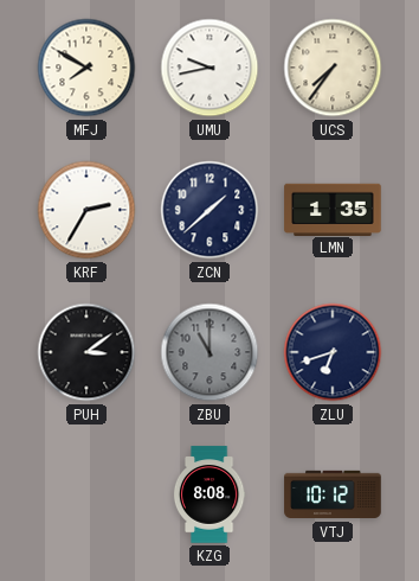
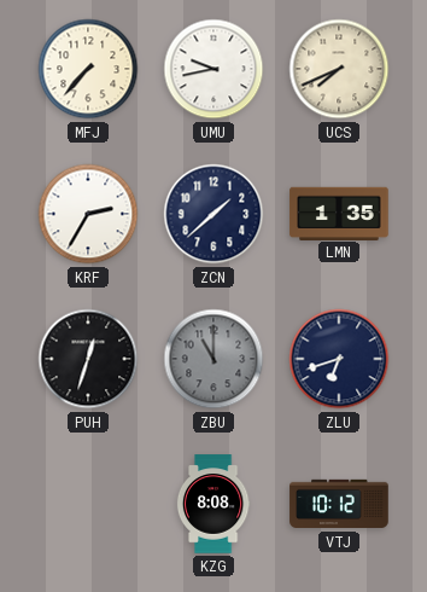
MFJ: 7:50 -> 7:37
UCS: 7:36 -> 7:41
PUH: 3:09 -> 12:33
